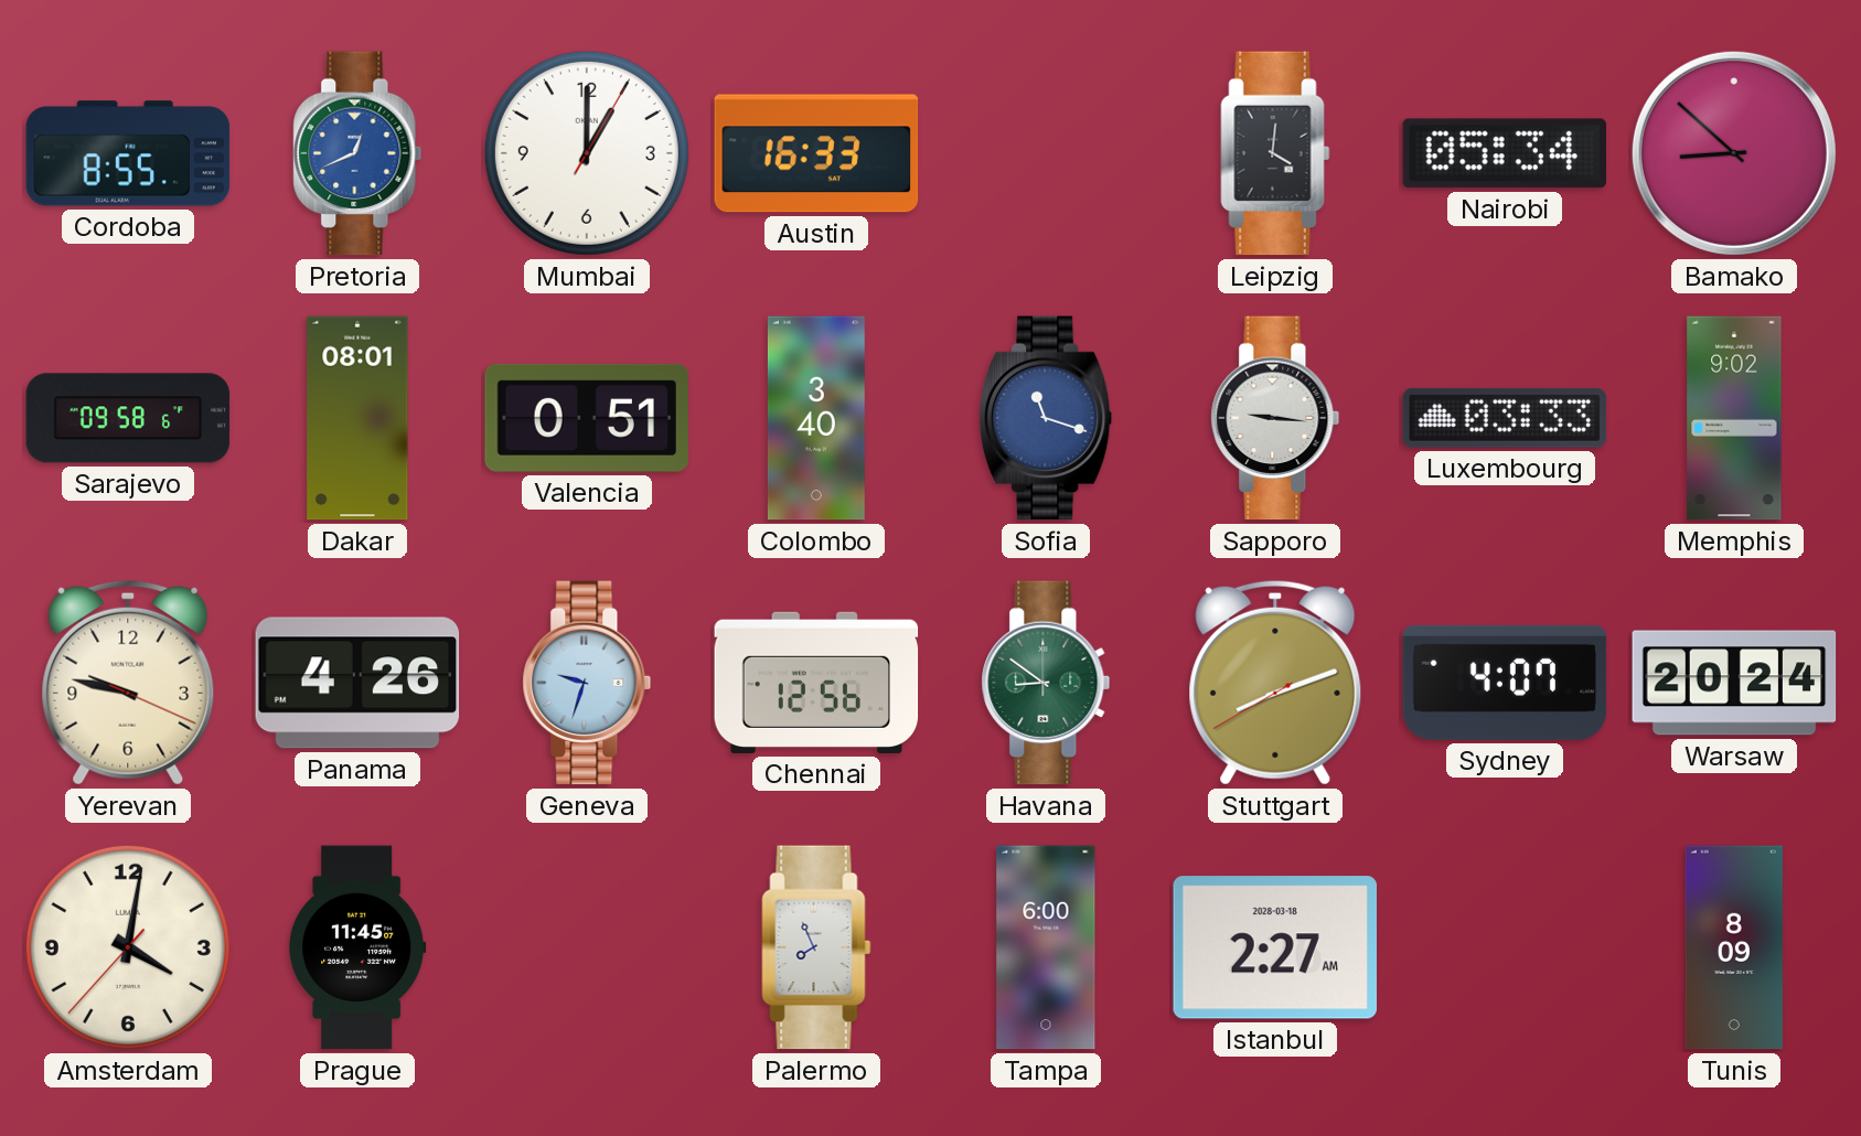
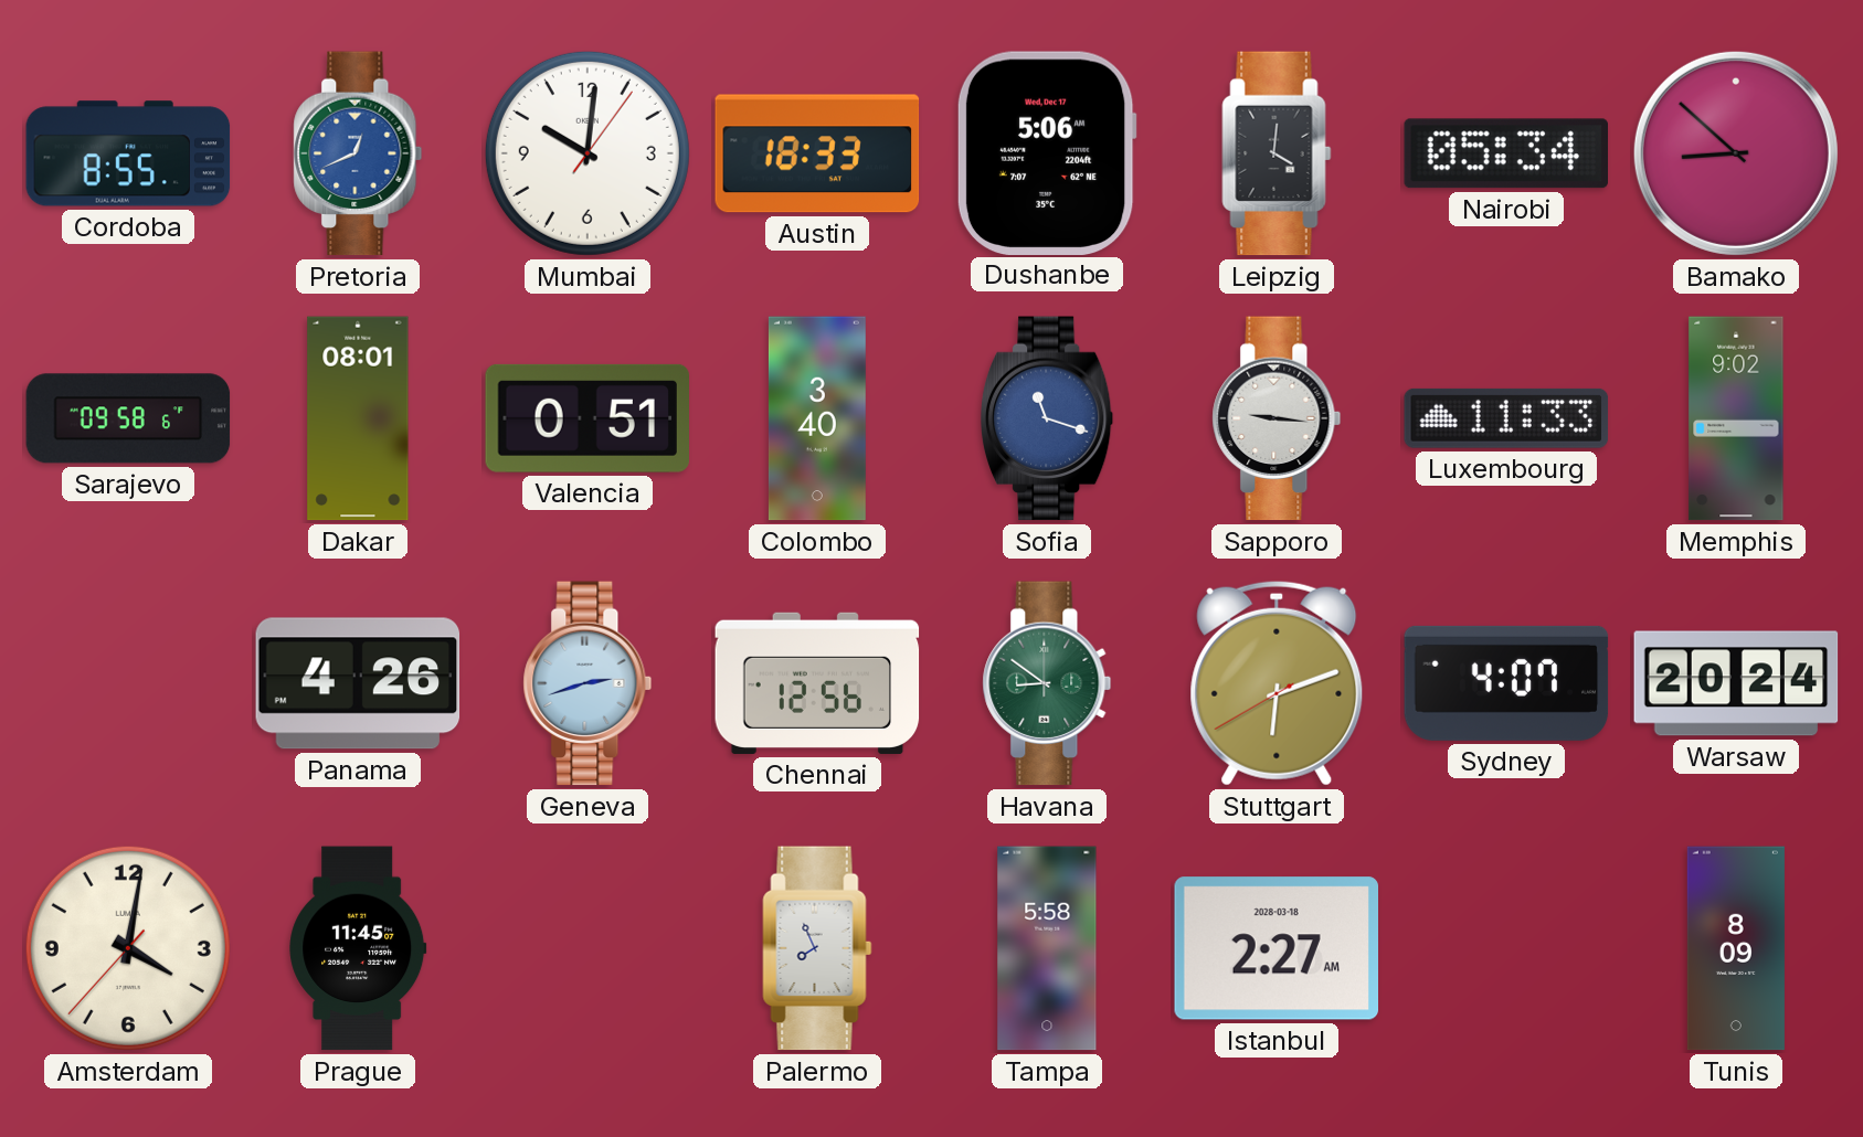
Mumbai: 1:00 -> 10:01
Austin: 16:33 -> 18:33
Dushanbe: none -> 5:06
Luxembourg: 03:33 -> 11:33
Yerevan: 9:47 -> none
Geneva: 9:33 -> 2:42
Stuttgart: 8:11 -> 6:11
Tampa: 6:00 -> 5:58
